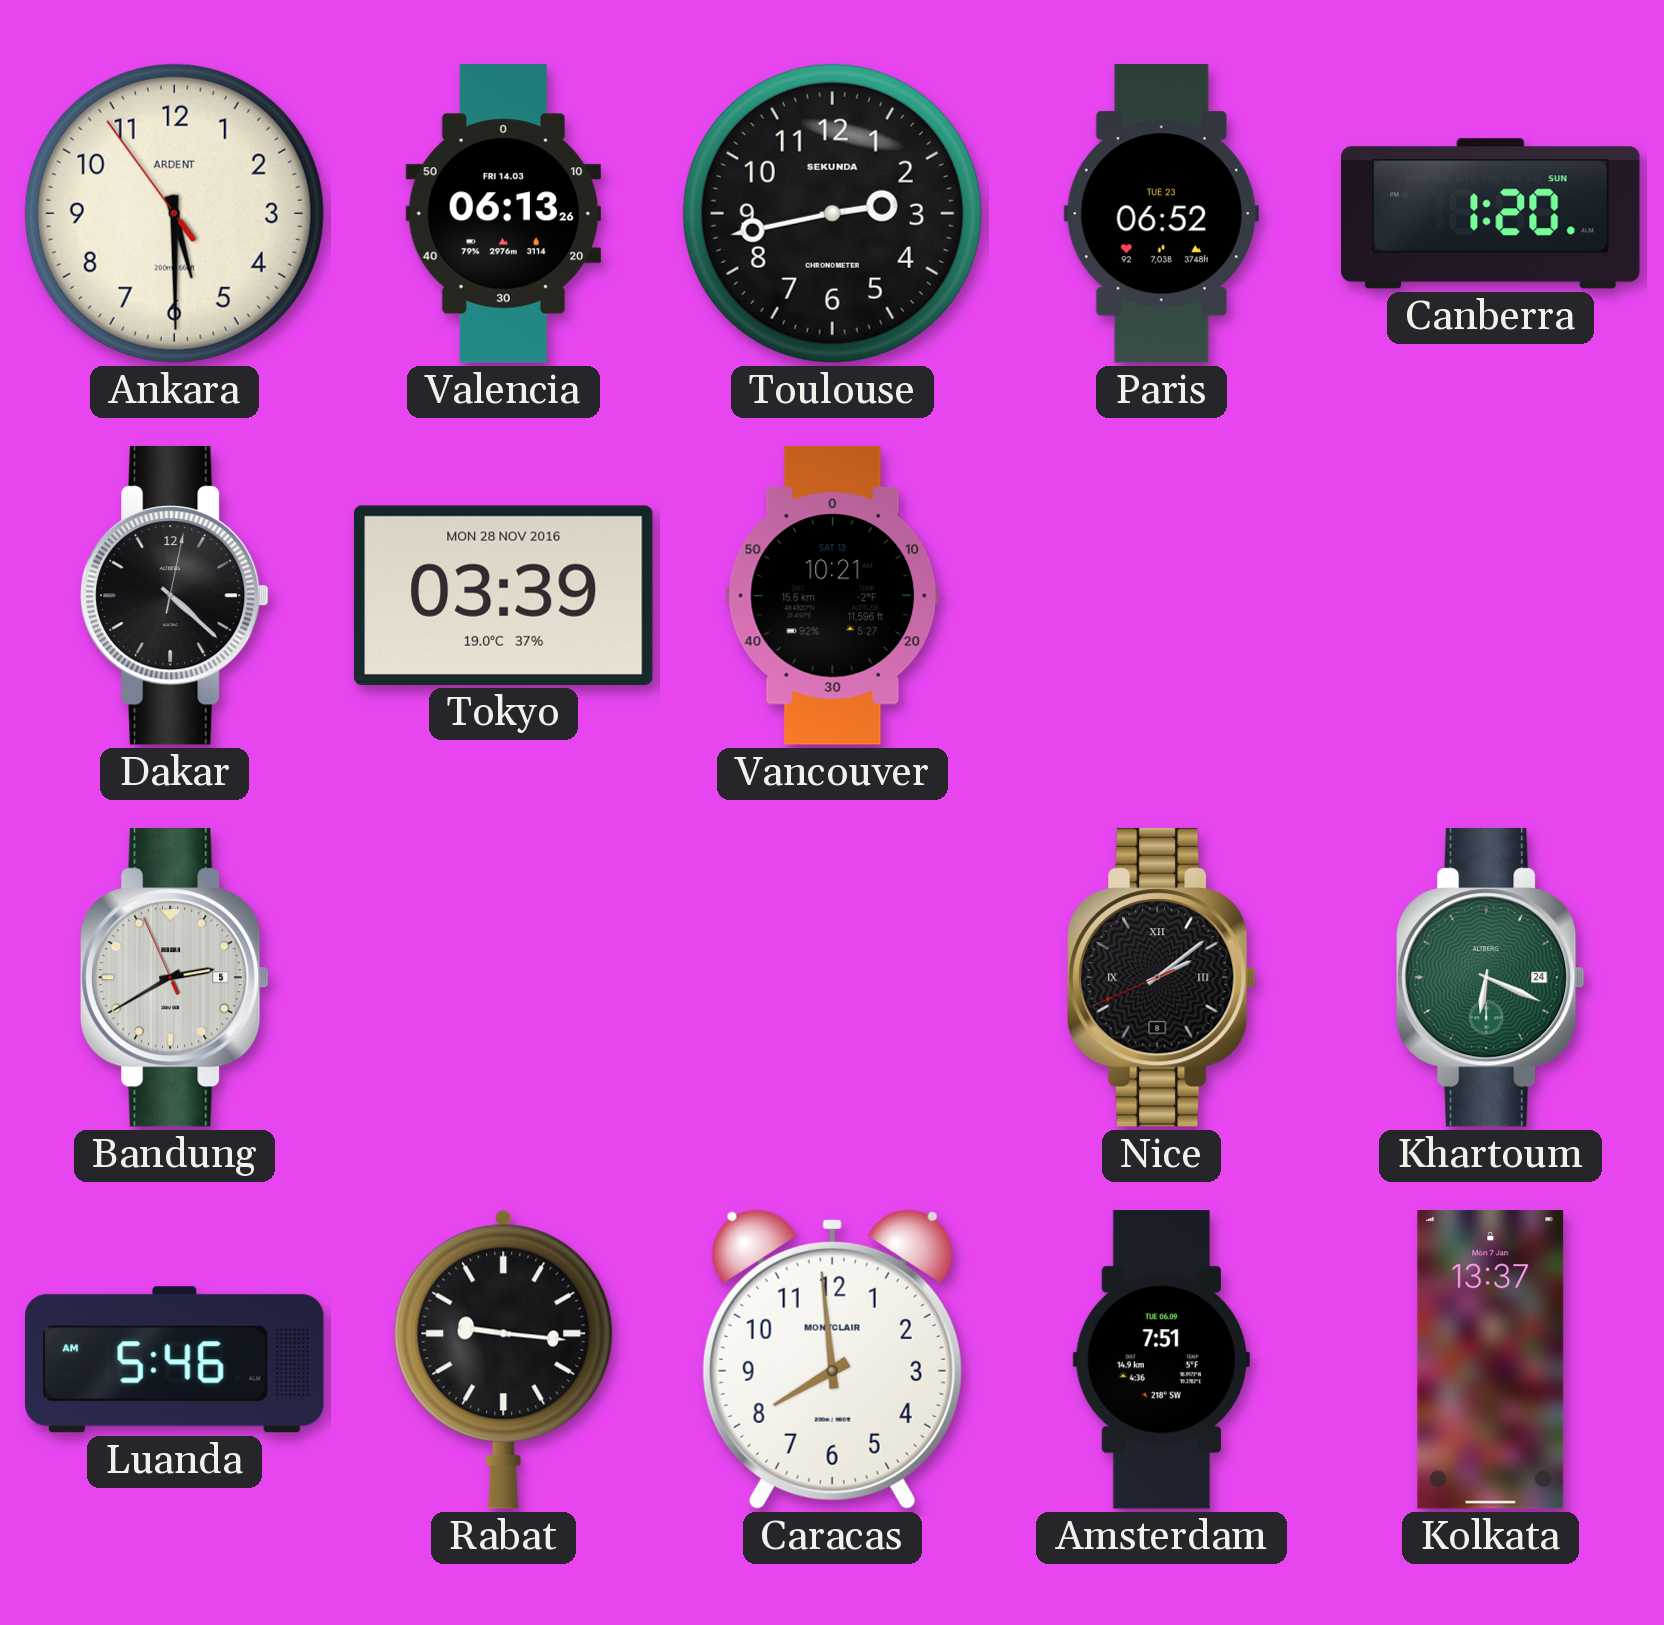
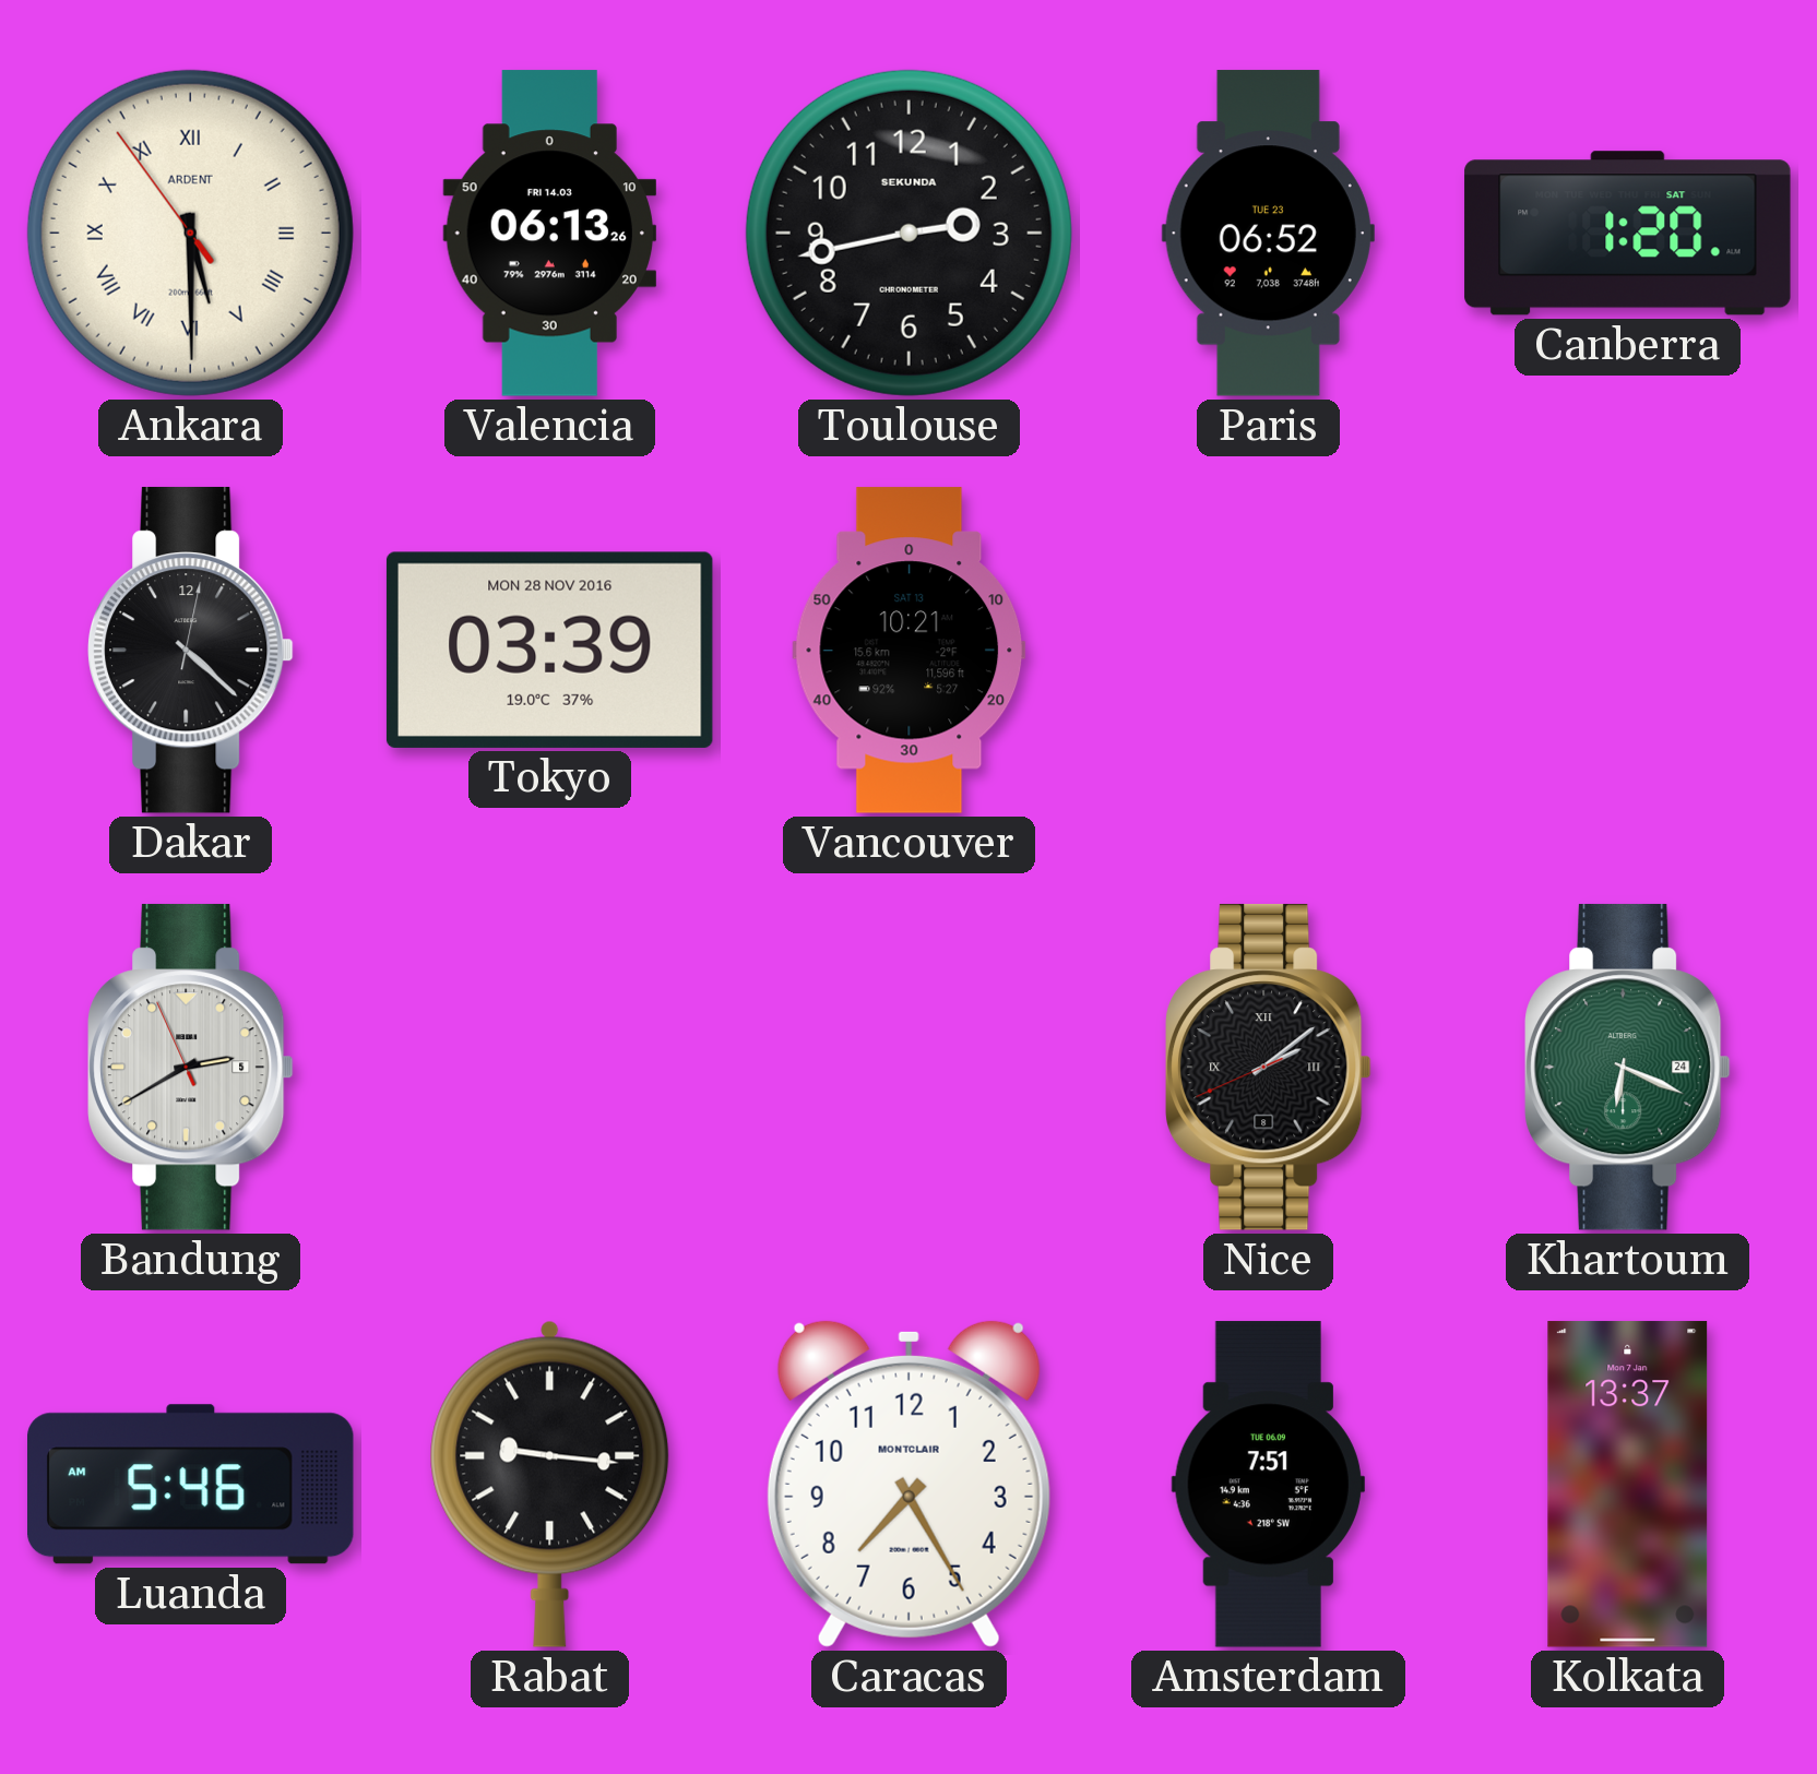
Ankara numerals: Arabic -> Roman
Canberra date: SUN -> SAT
Caracas: 7:59 -> 7:25
